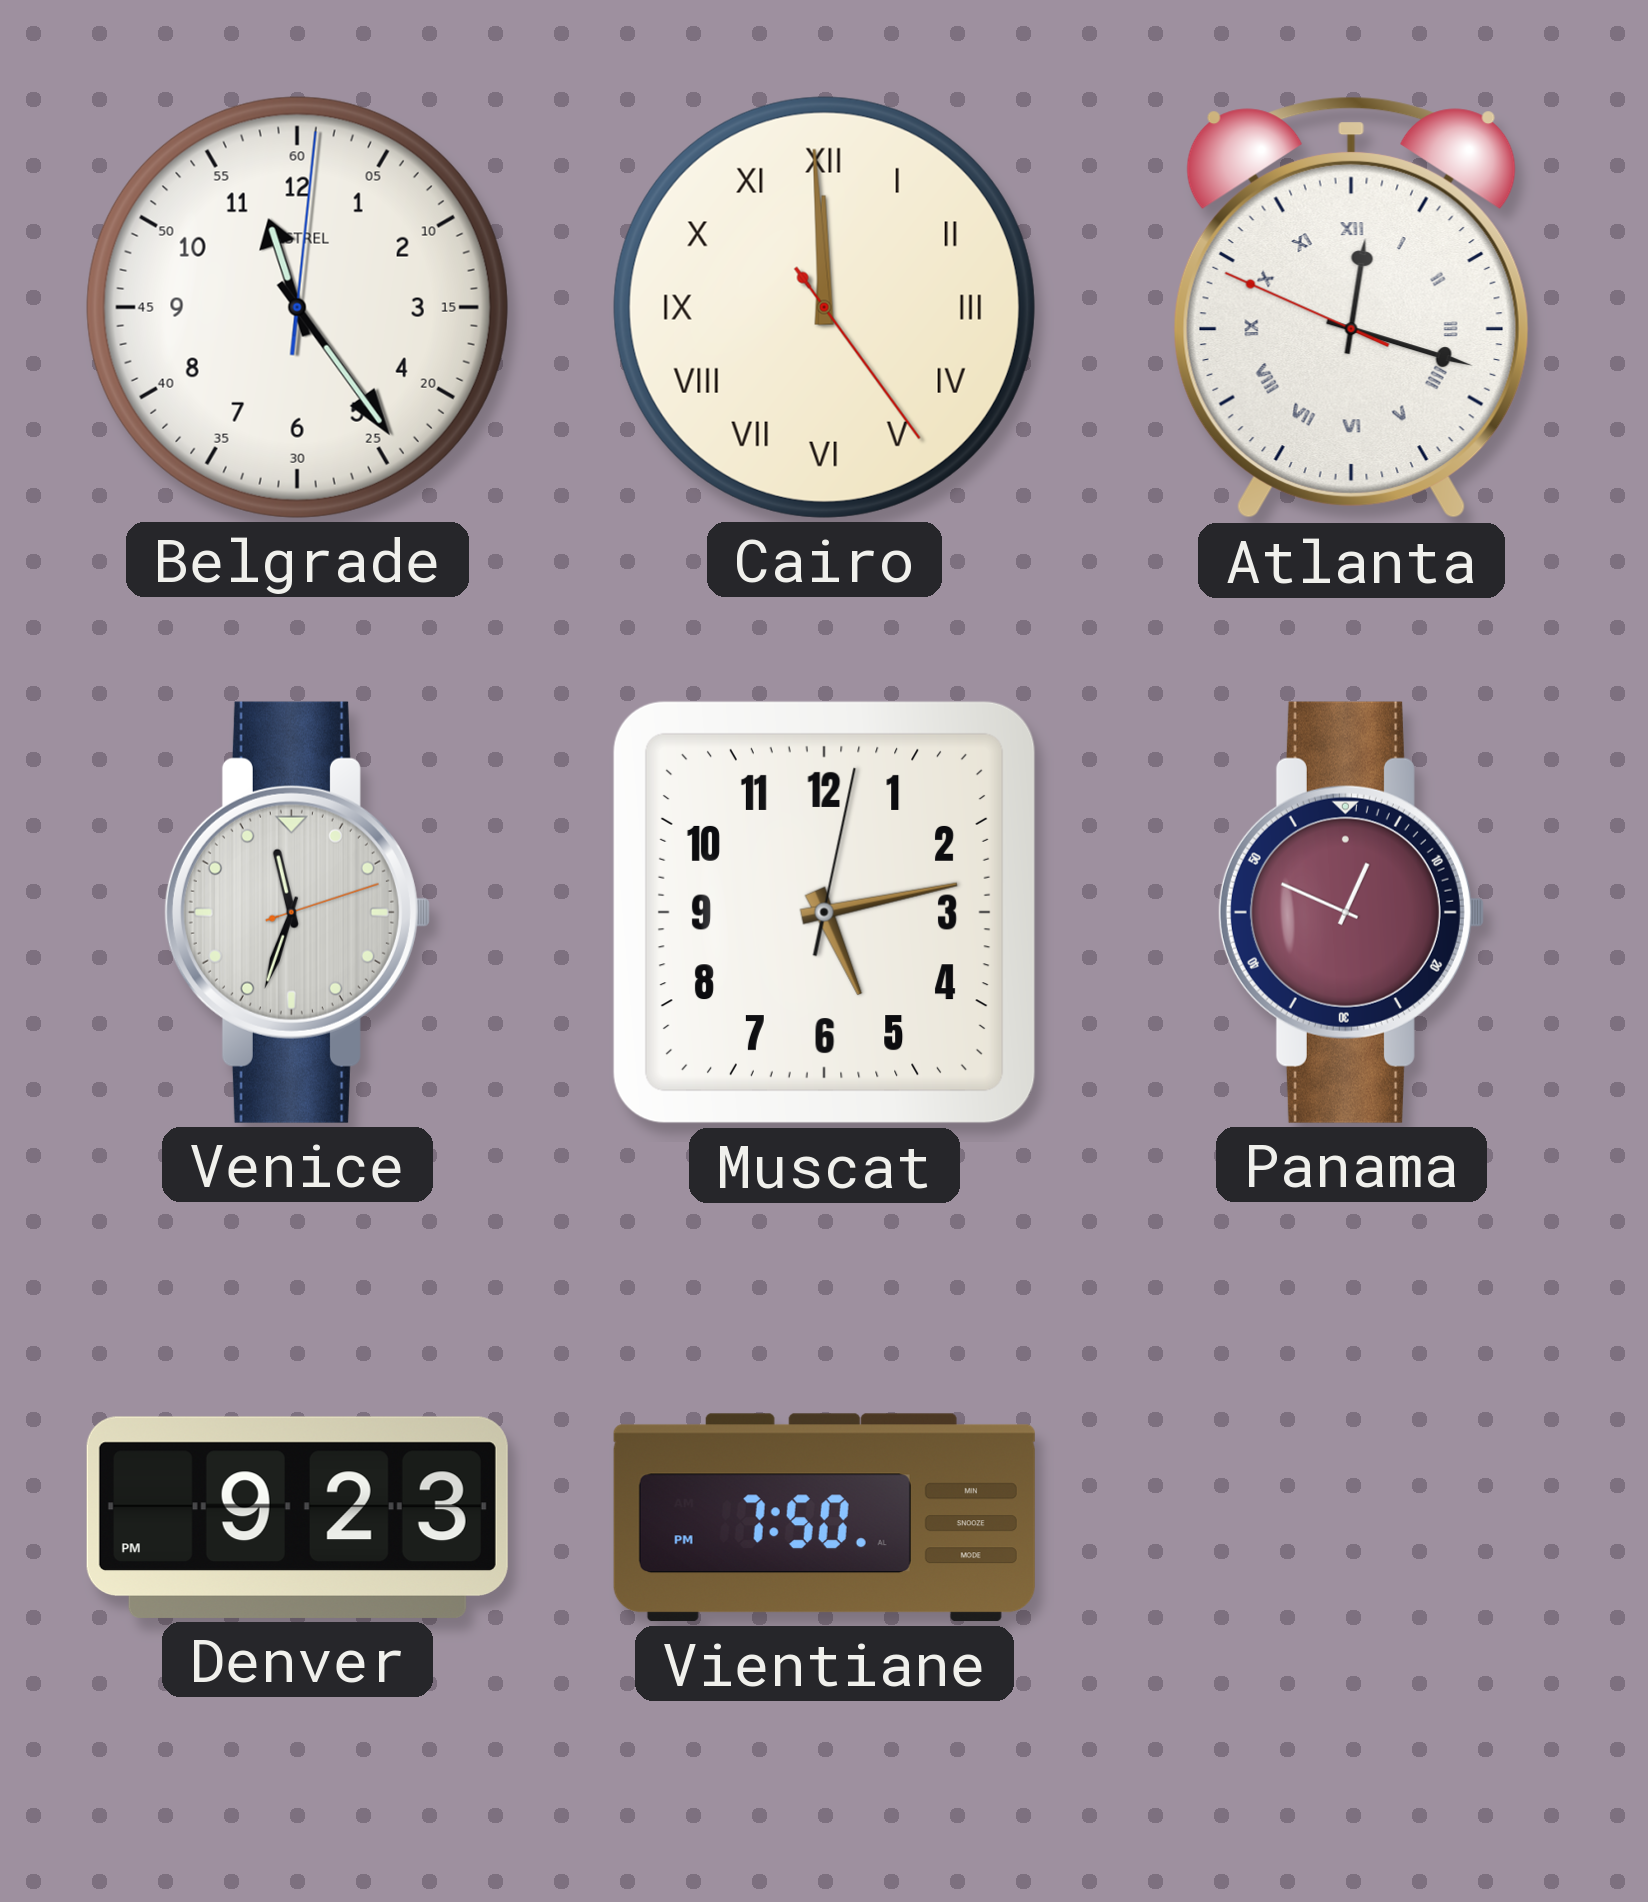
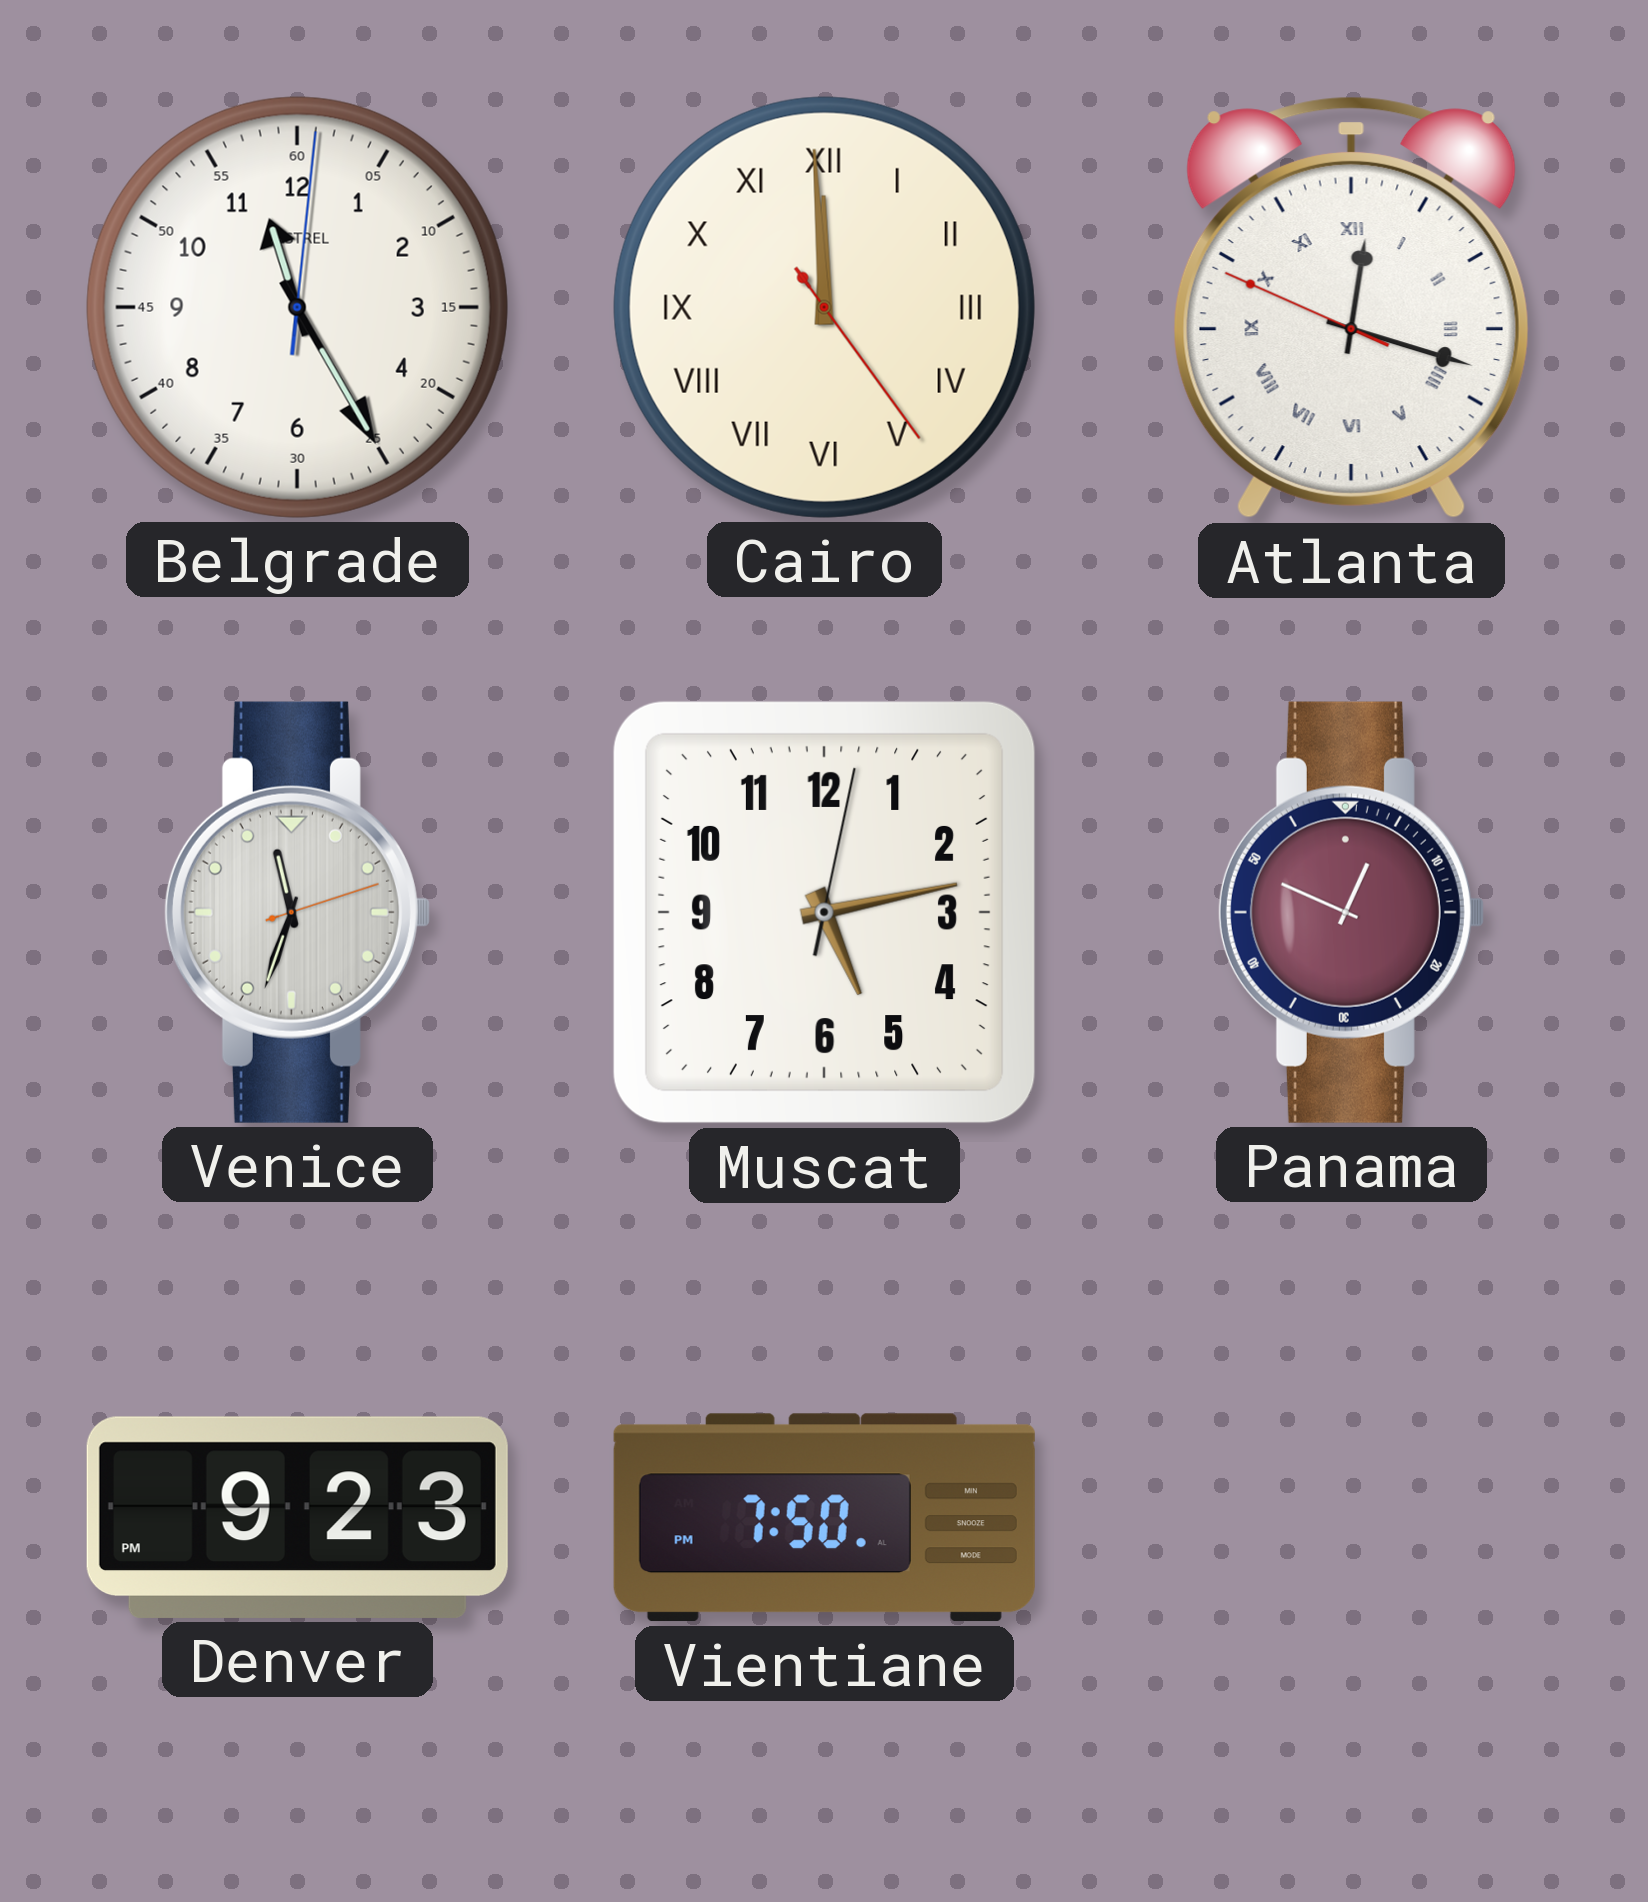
Belgrade: 11:24 -> 11:25
